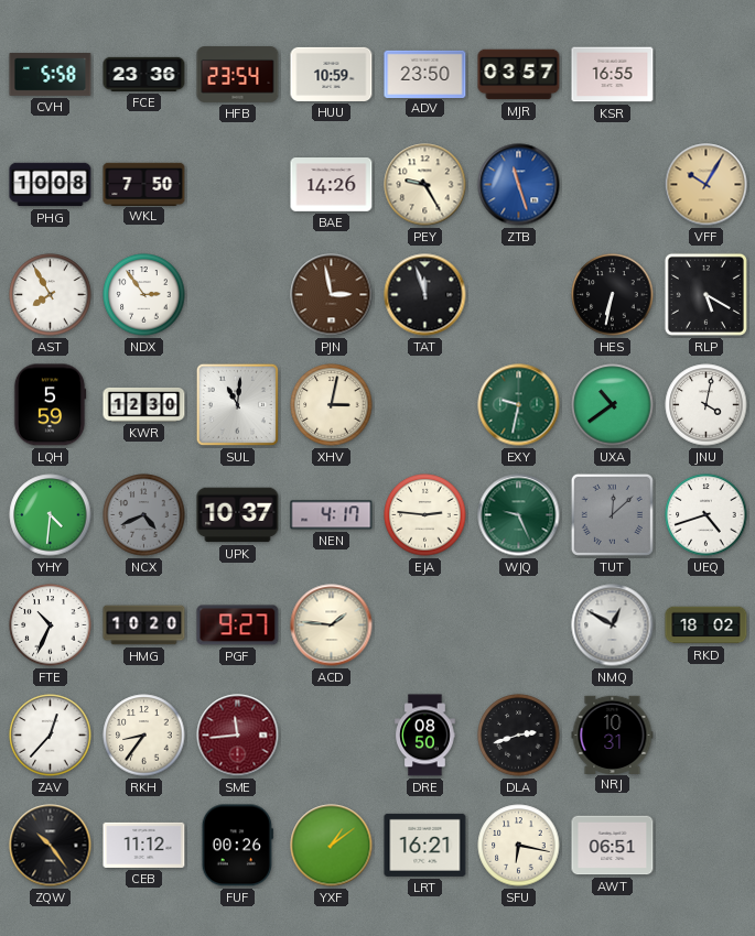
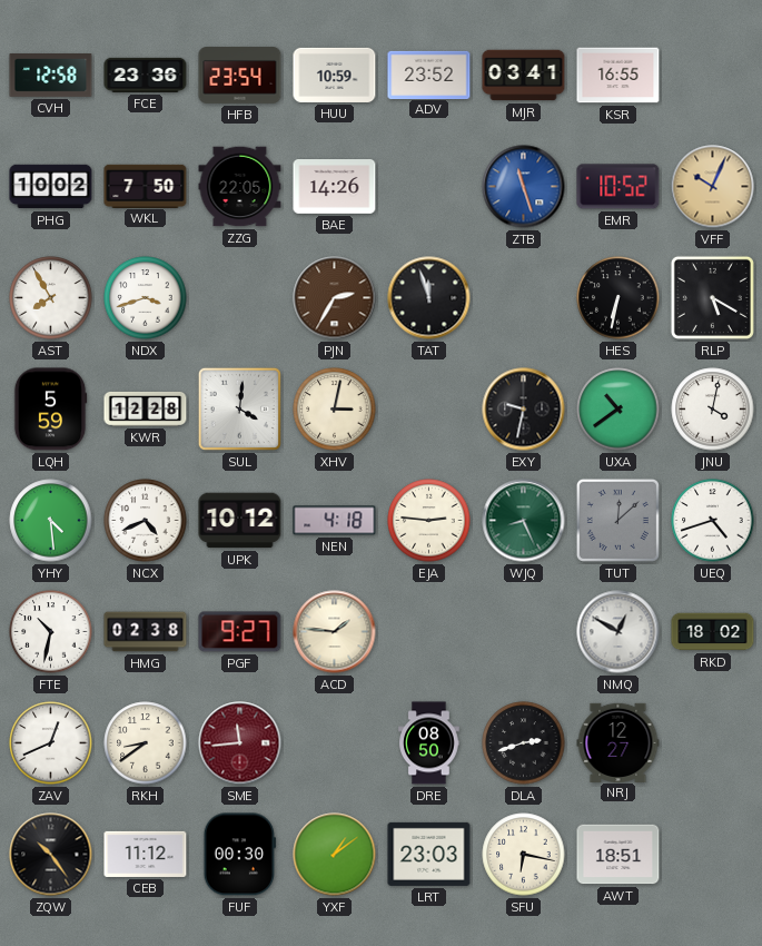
CVH: 5:58 -> 12:58
ADV: 23:50 -> 23:52
MJR: 03:57 -> 03:41
PHG: 10:08 -> 10:02
ZZG: none -> 22:05
PEY: 9:25 -> none
EMR: none -> 10:52
VFF: 10:05 -> 10:04
NDX: 2:54 -> 3:42
PJN: 2:58 -> 2:35
KWR: 12:30 -> 12:28
SUL: 11:01 -> 4:01
EXY dial: green -> black
YHY: 4:31 -> 4:29
NCX dial: grey -> white
UPK: 10:37 -> 10:12
NEN: 4:17 -> 4:18
WJQ: 9:26 -> 8:26
FTE: 10:34 -> 10:32
HMG: 10:20 -> 02:38
ZAV: 12:37 -> 12:41
RKH: 8:36 -> 8:39
NRJ: 10:31 -> 12:27
FUF: 00:26 -> 00:30
LRT: 16:21 -> 23:03
AWT: 06:51 -> 18:51
